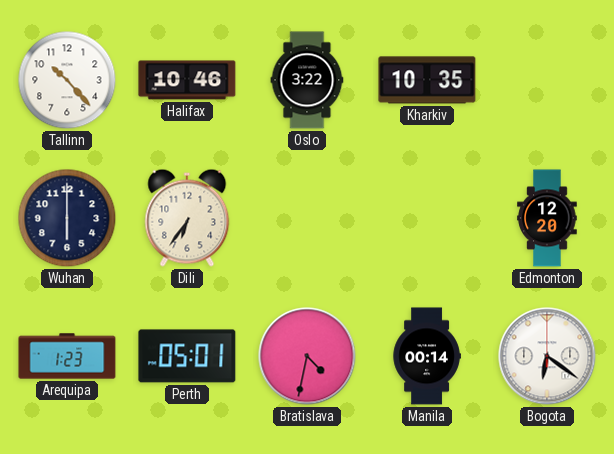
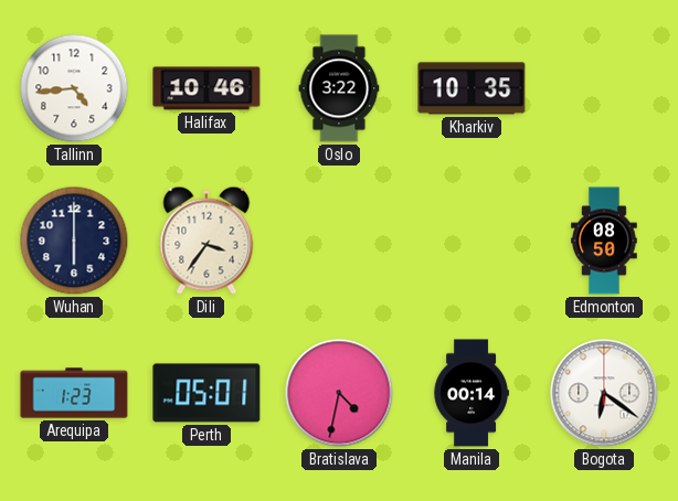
Tallinn: 10:23 -> 4:44
Dili: 6:36 -> 3:36
Edmonton: 12:20 -> 08:50
